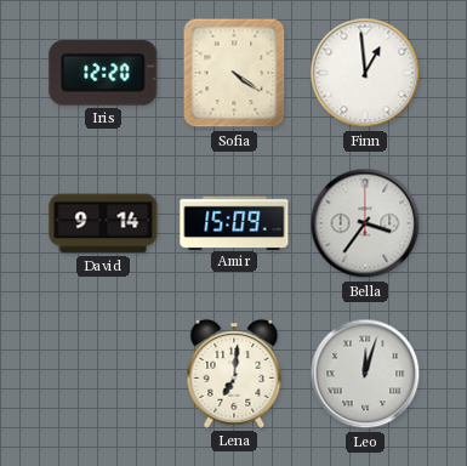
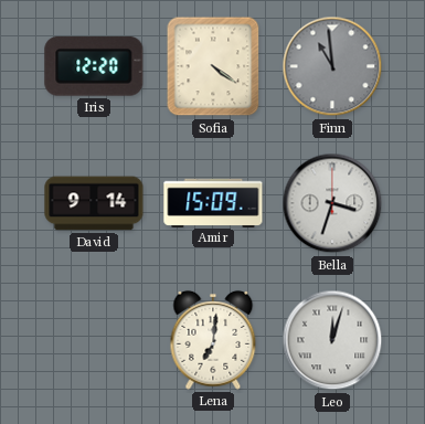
Finn: 12:59 -> 10:59
Finn dial: white -> grey
Bella: 3:36 -> 3:33
